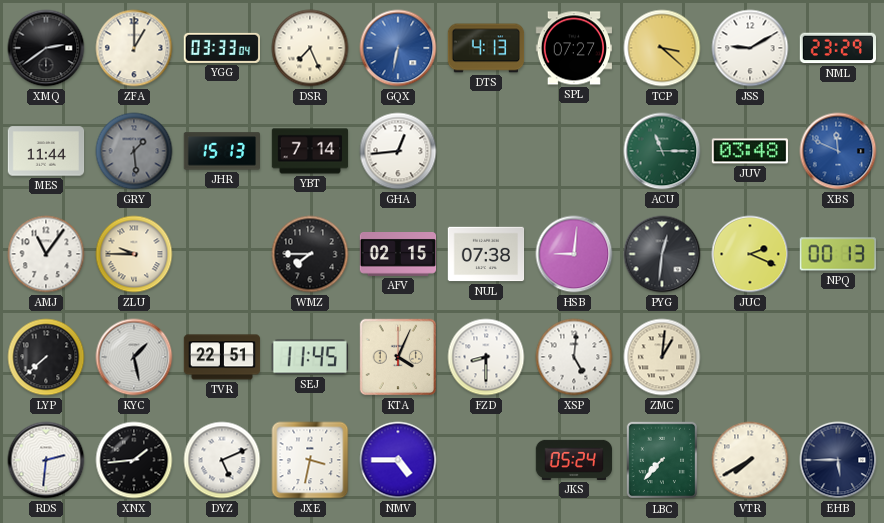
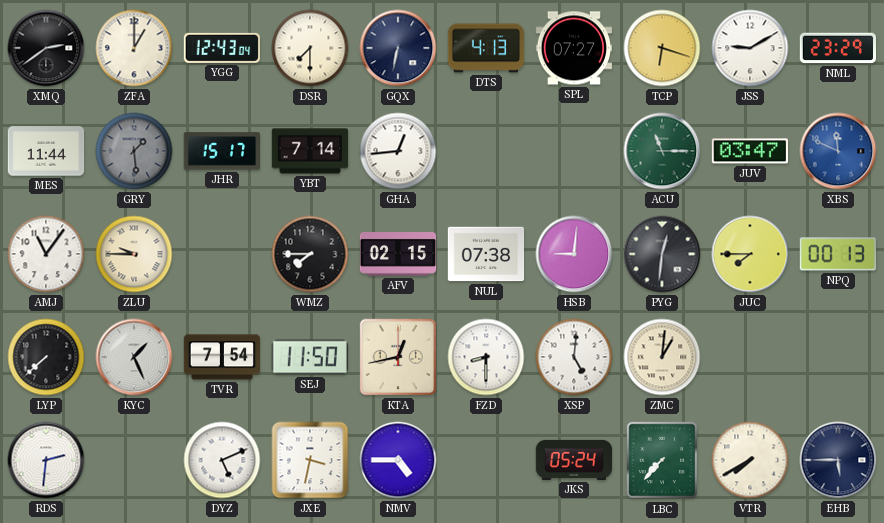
YGG: 03:33 -> 12:43
DSR: 7:26 -> 7:30
GQX dial: blue -> navy
TCP: 3:22 -> 6:18
JHR: 15:13 -> 15:17
JUV: 03:48 -> 03:47
JUC: 2:19 -> 7:45
KYC: 1:28 -> 1:26
TVR: 22:51 -> 7:54
SEJ: 11:45 -> 11:50
KTA: 4:04 -> 12:43
XNX: 1:44 -> none
